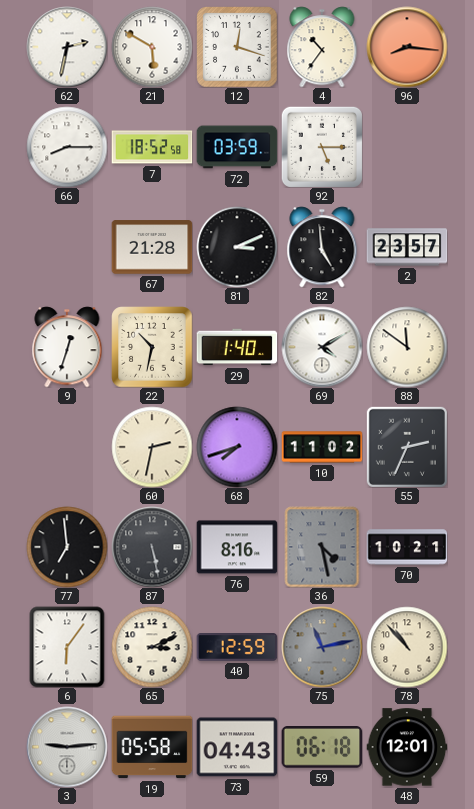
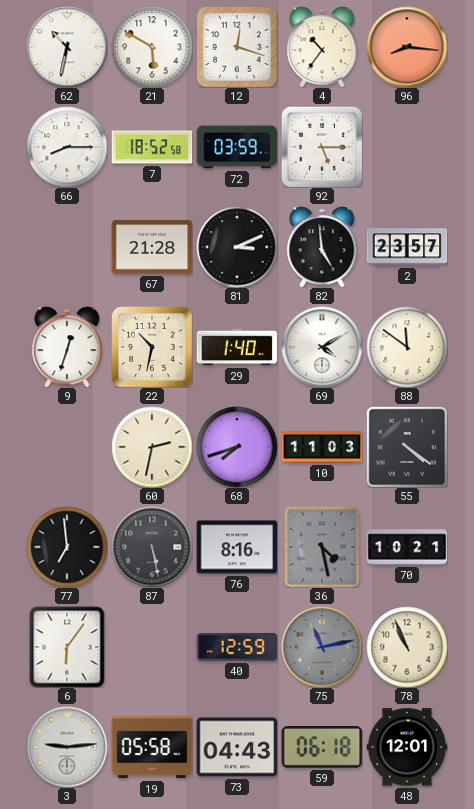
62: 2:32 -> 10:32
10: 11:02 -> 11:03
55: 2:34 -> 4:21
65: 3:11 -> none
78: 10:53 -> 10:56
